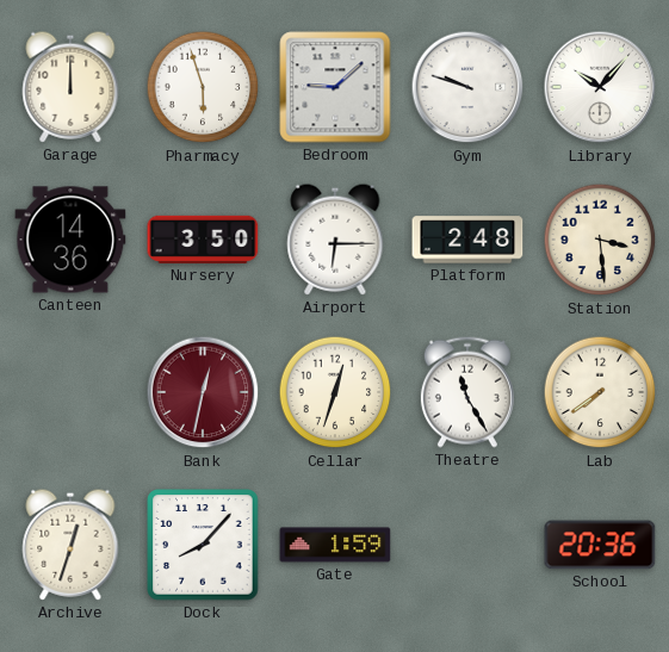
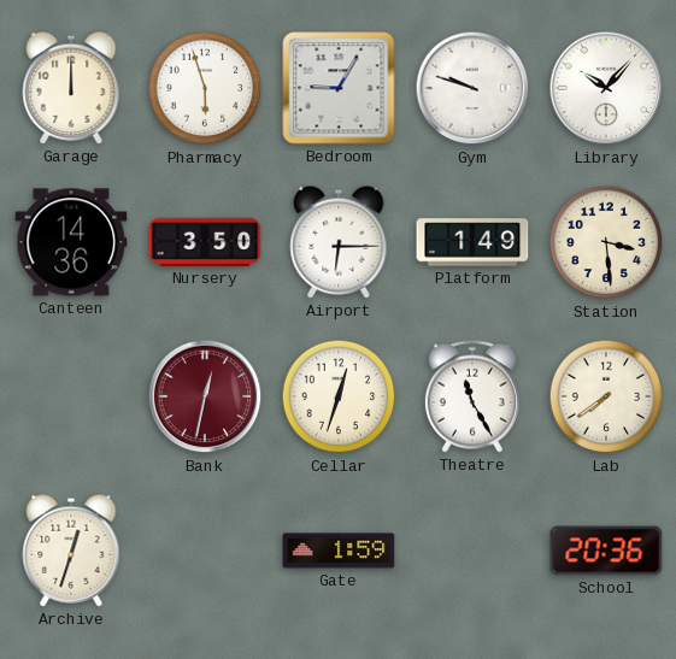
Bedroom: 9:08 -> 9:05
Platform: 2:48 -> 1:49
Dock: 8:07 -> none
